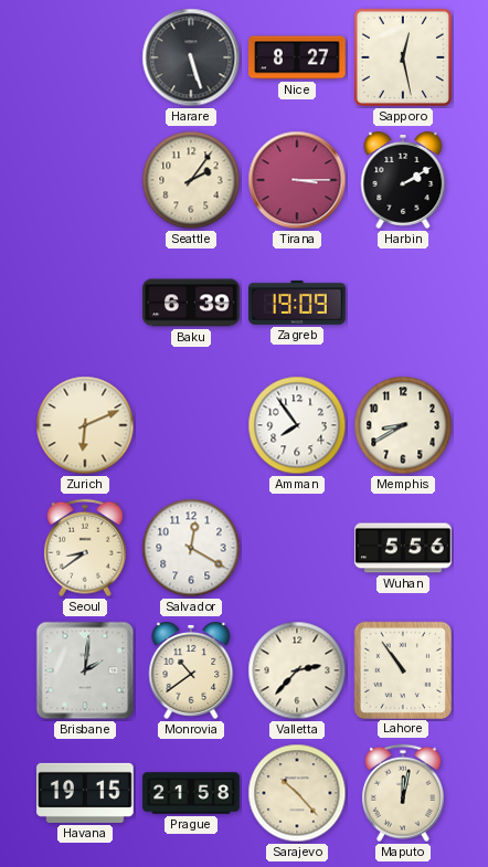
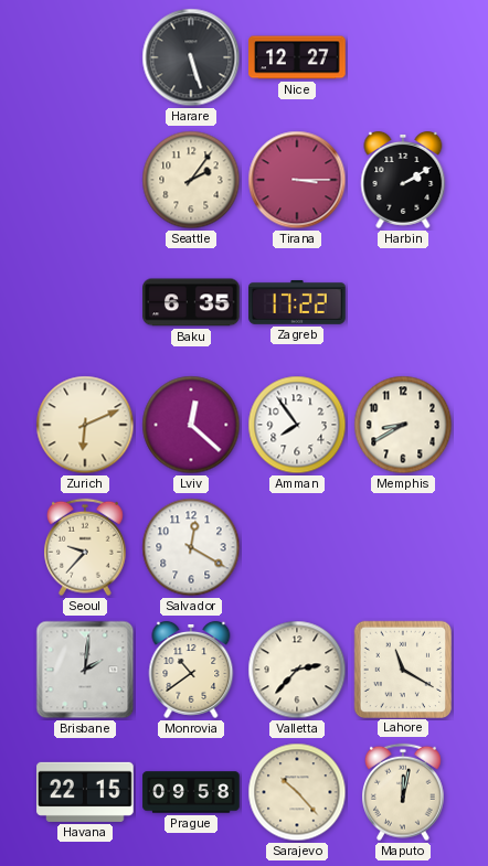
Nice: 8:27 -> 12:27
Sapporo: 12:28 -> none
Baku: 6:39 -> 6:35
Zagreb: 19:09 -> 17:22
Lviv: none -> 12:22
Seoul: 8:39 -> 9:37
Wuhan: 5:56 -> none
Lahore: 10:54 -> 11:20
Havana: 19:15 -> 22:15
Prague: 21:58 -> 09:58
